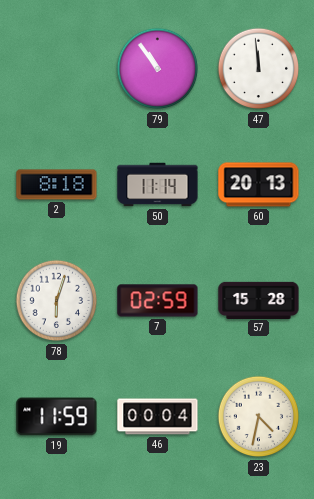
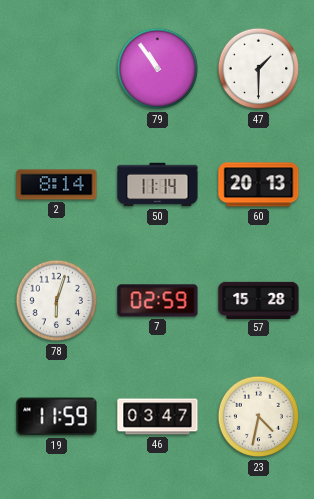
47: 11:59 -> 1:30
2: 8:18 -> 8:14
46: 00:04 -> 03:47
